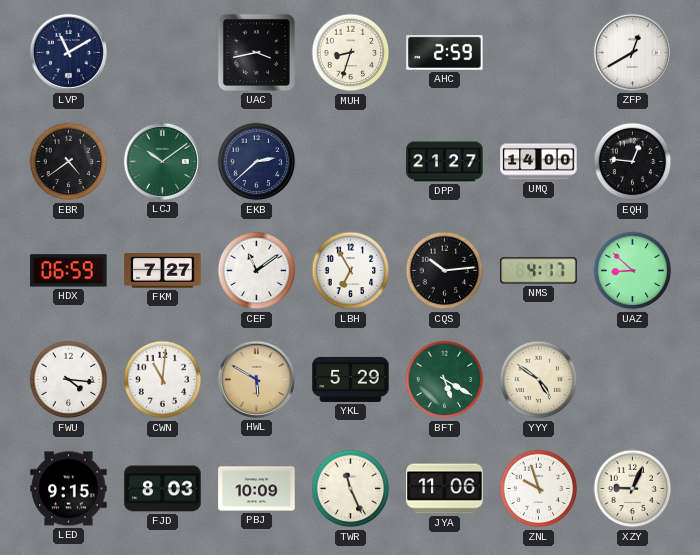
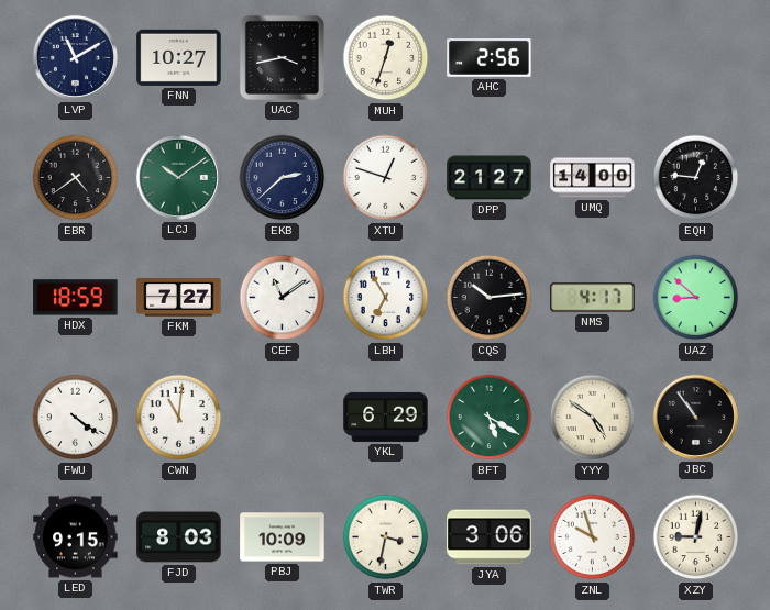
FNN: none -> 10:27
MUH: 8:33 -> 12:33
AHC: 2:59 -> 2:56
ZFP: 12:40 -> none
XTU: none -> 12:48
HDX: 06:59 -> 18:59
FWU: 4:16 -> 4:21
HWL: 5:50 -> none
YKL: 5:29 -> 6:29
JBC: none -> 10:54
TWR: 11:26 -> 3:32
JYA: 11:06 -> 3:06
XZY: 9:04 -> 9:02
